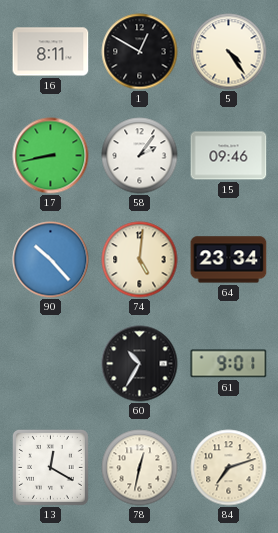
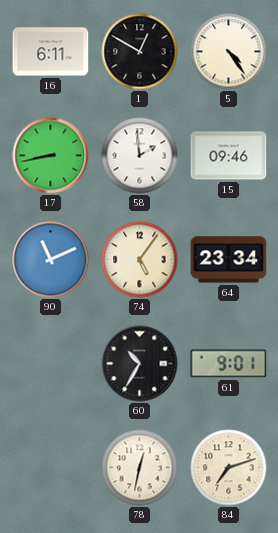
16: 8:11 -> 6:11
58: 2:06 -> 1:59
90: 10:23 -> 11:11
74: 5:01 -> 5:06
13: 12:20 -> none
